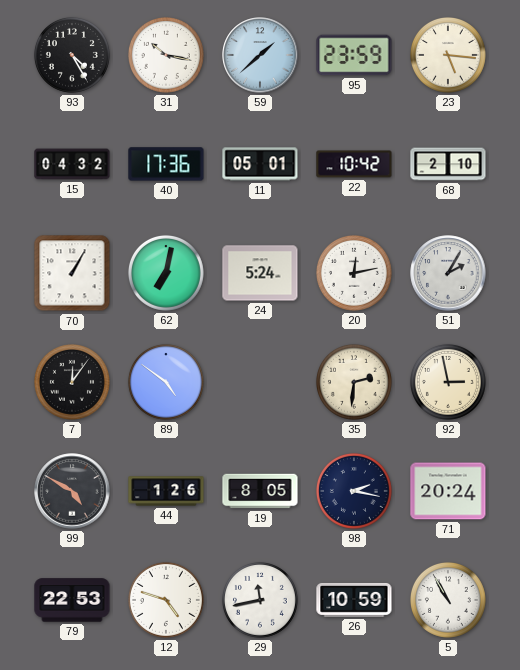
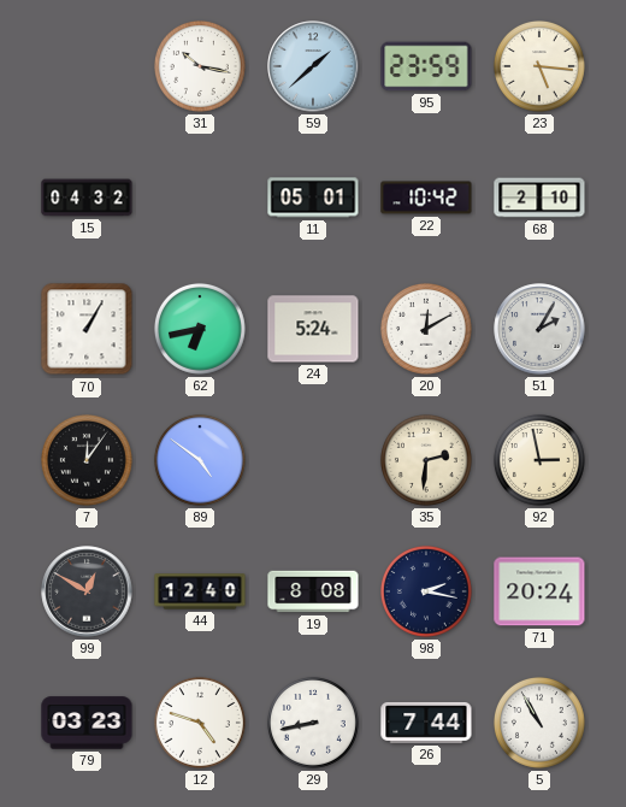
93: 4:25 -> none
40: 17:36 -> none
62: 7:02 -> 6:43
20: 12:13 -> 12:10
99: 4:50 -> 12:50
44: 1:26 -> 12:40
19: 8:05 -> 8:08
79: 22:53 -> 03:23
29: 11:43 -> 8:43
26: 10:59 -> 7:44
